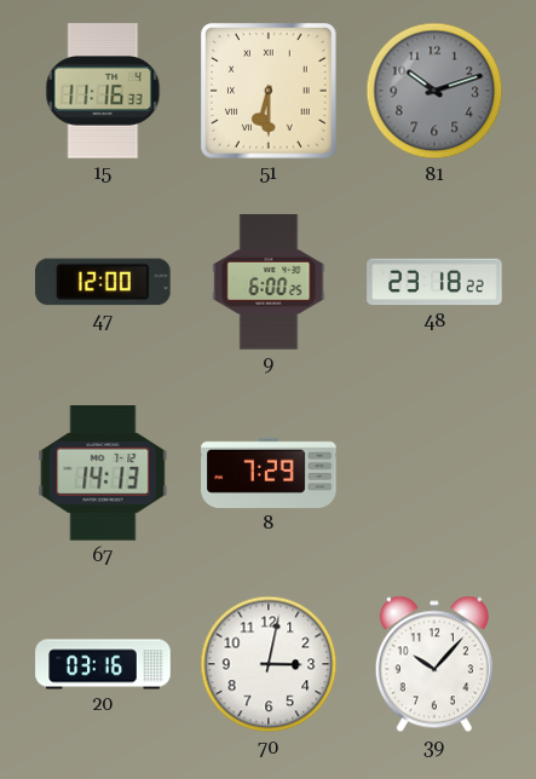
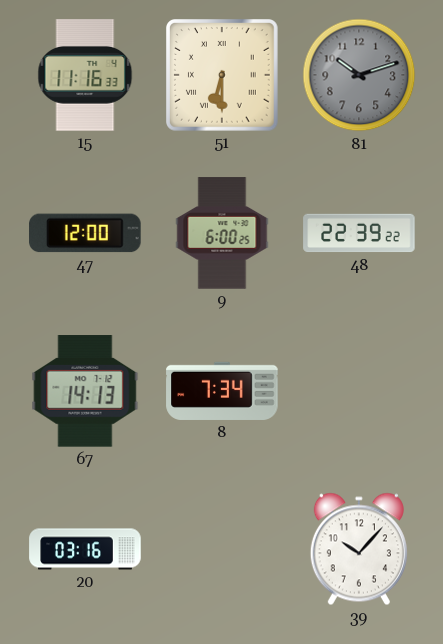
48: 23:18 -> 22:39
8: 7:29 -> 7:34
70: 3:02 -> none
